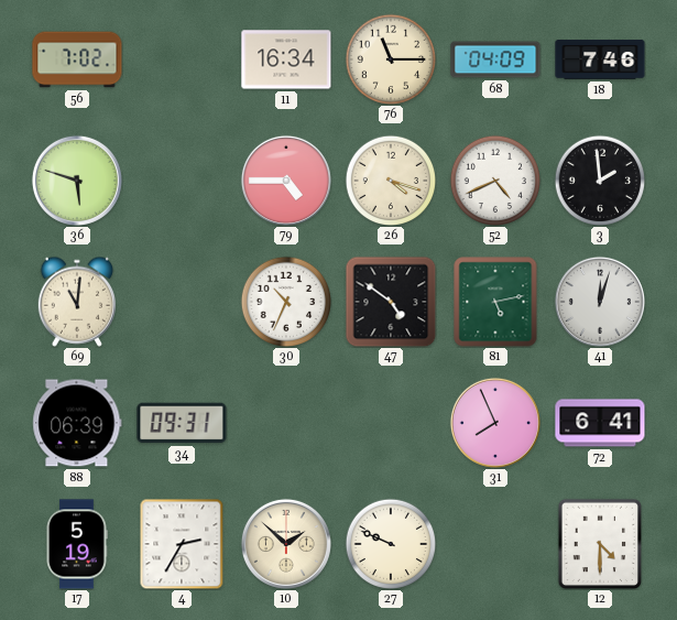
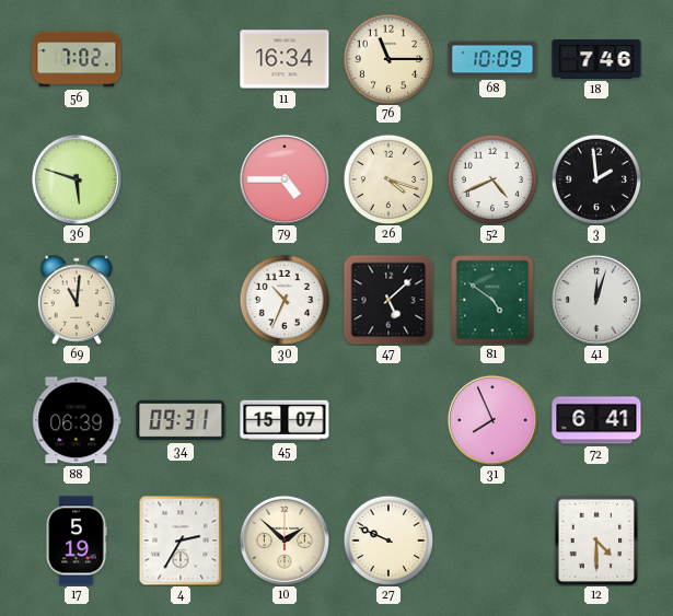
68: 04:09 -> 10:09
47: 4:51 -> 5:08
81: 5:13 -> 4:51
45: none -> 15:07
